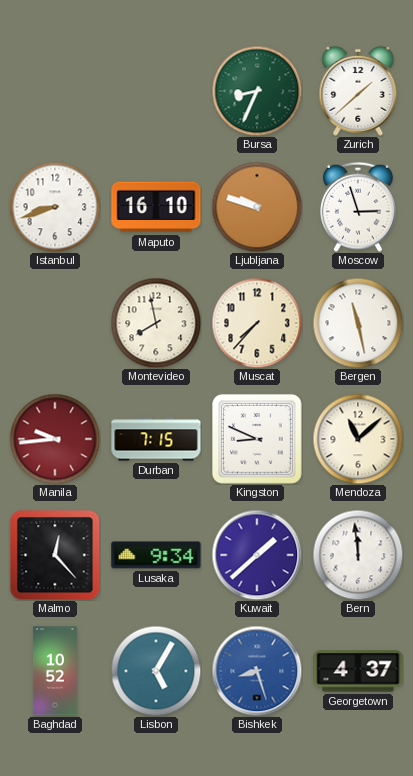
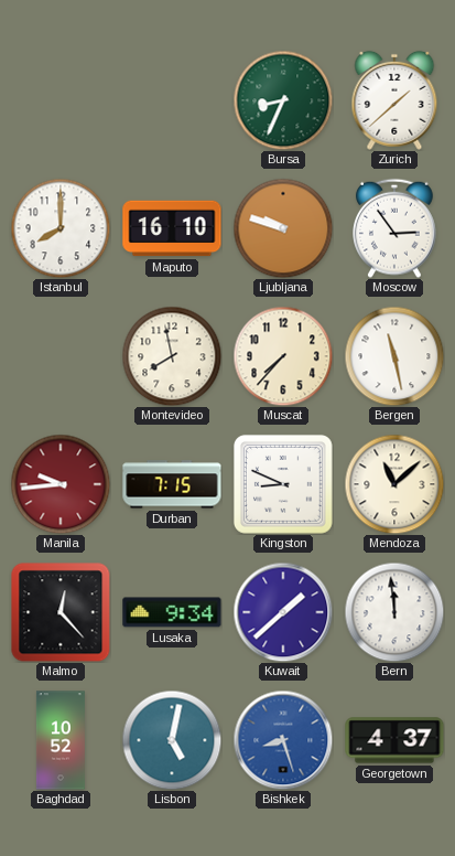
Istanbul: 8:42 -> 8:00
Moscow: 2:57 -> 2:54
Lisbon: 5:05 -> 5:02
